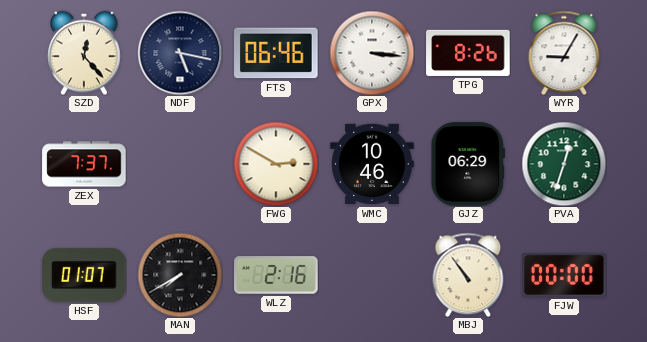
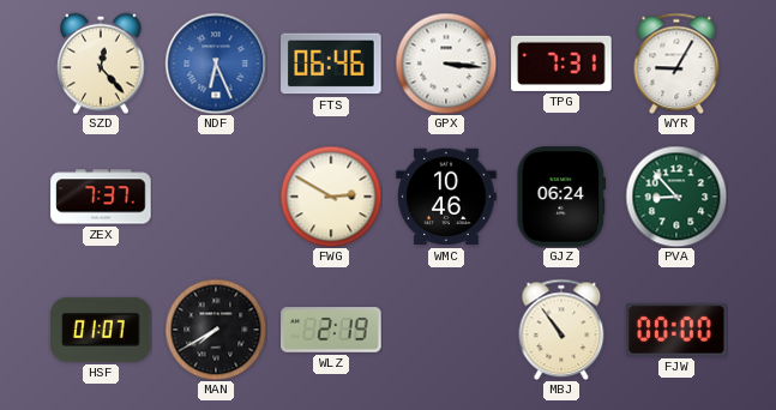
NDF: 5:17 -> 6:26
NDF dial: navy -> blue
TPG: 8:26 -> 7:31
GJZ: 06:29 -> 06:24
PVA: 12:33 -> 8:53
WLZ: 2:16 -> 2:19
